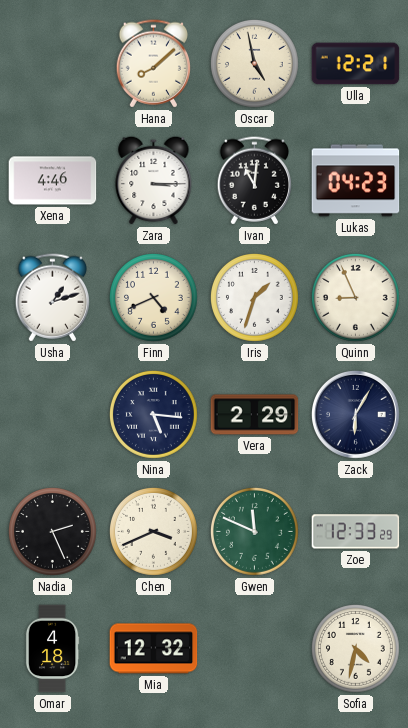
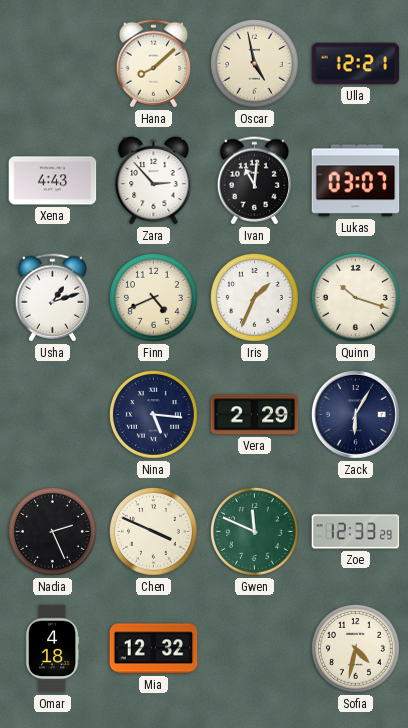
Xena: 4:46 -> 4:43
Zara: 3:15 -> 2:53
Lukas: 04:23 -> 03:07
Iris: 1:33 -> 1:34
Quinn: 8:56 -> 10:18
Chen: 3:41 -> 3:49
